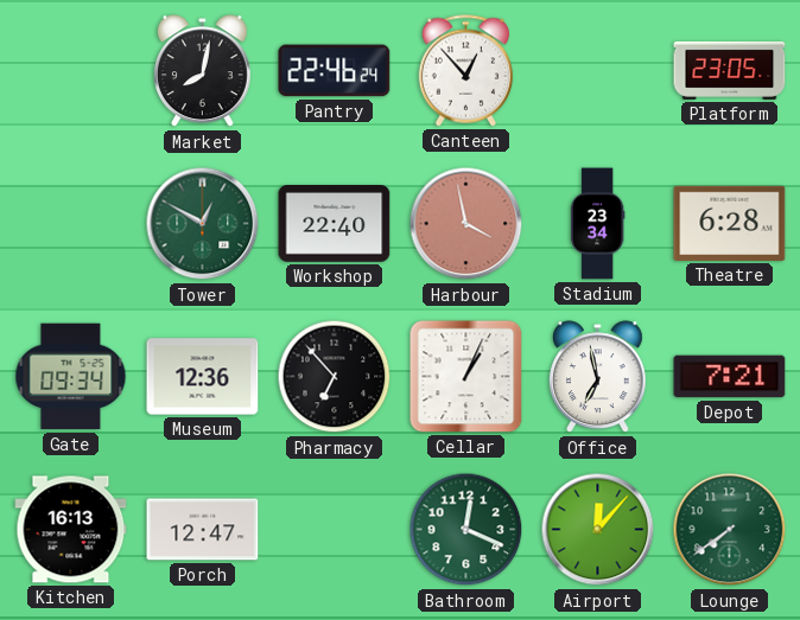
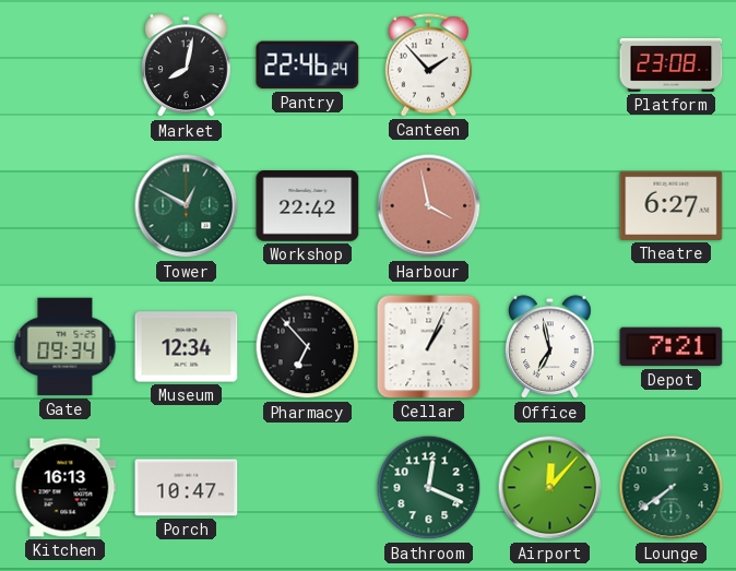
Canteen: 12:53 -> 1:53
Platform: 23:05 -> 23:08
Workshop: 22:40 -> 22:42
Stadium: 23:34 -> none
Theatre: 6:28 -> 6:27
Museum: 12:36 -> 12:34
Porch: 12:47 -> 10:47
